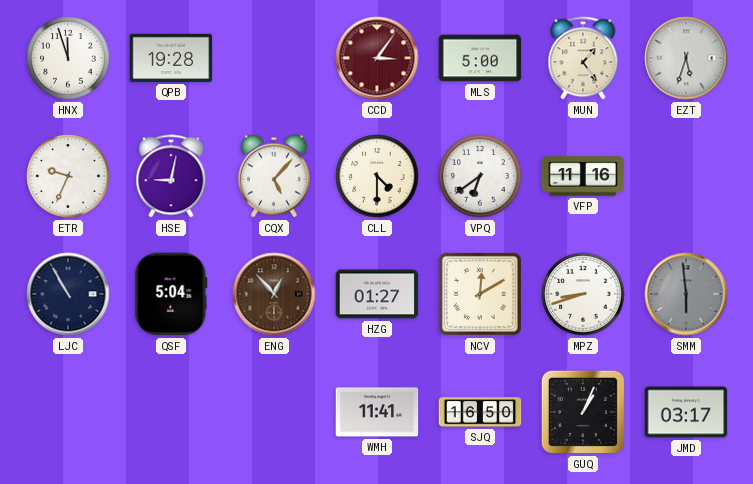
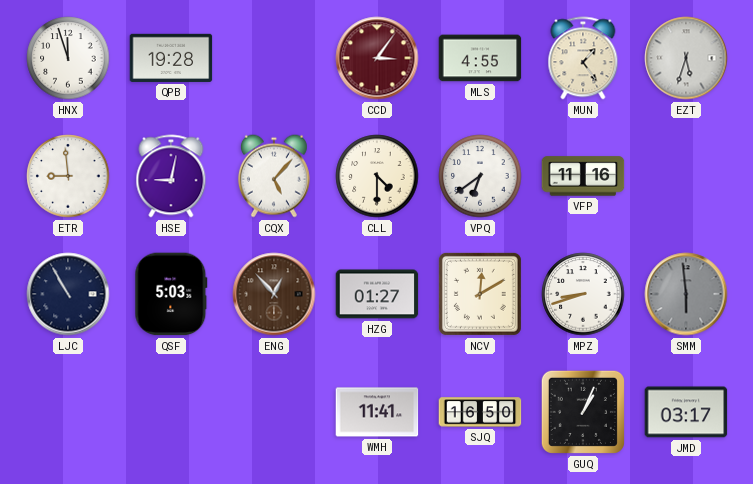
MLS: 5:00 -> 4:55
ETR: 9:34 -> 8:59
QSF: 5:04 -> 5:03
